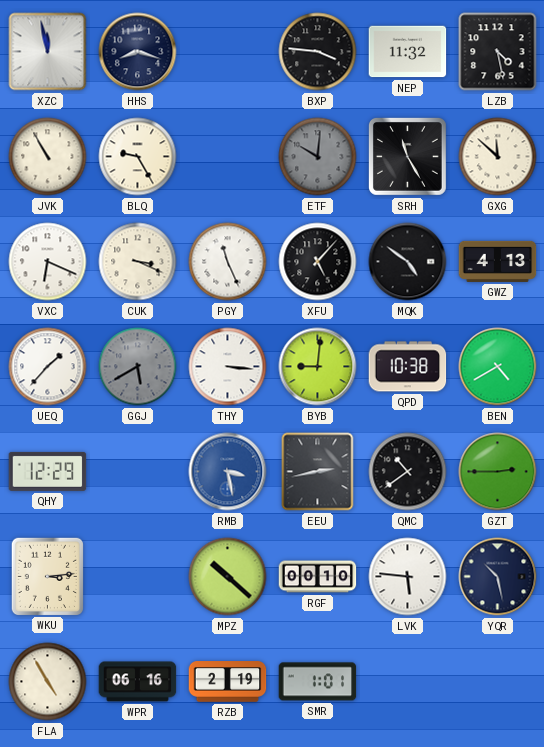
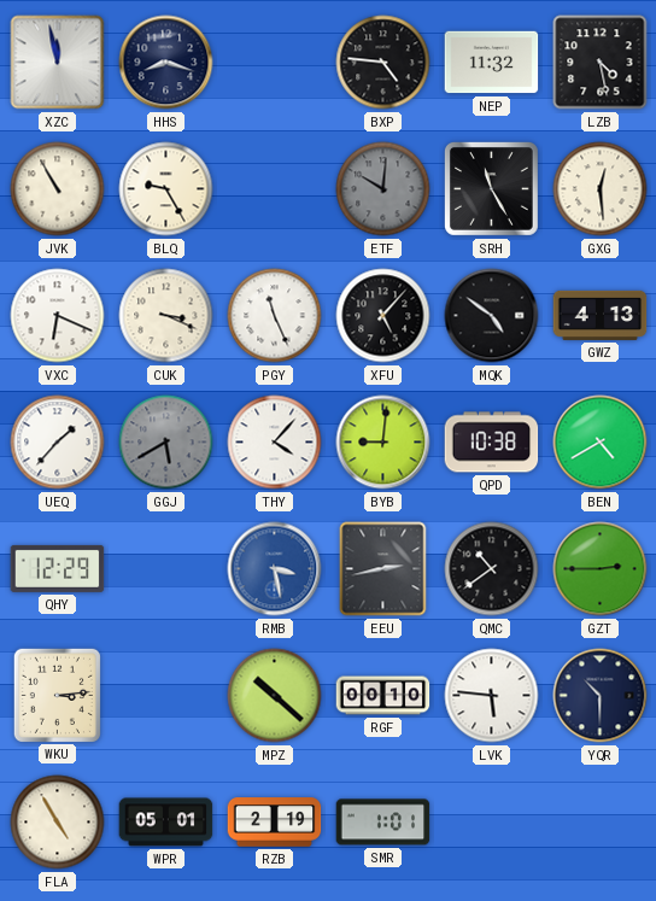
BXP: 3:46 -> 4:46
GXG: 11:52 -> 12:29
THY: 3:16 -> 4:07
YQR: 10:28 -> 10:30
WPR: 06:16 -> 05:01
